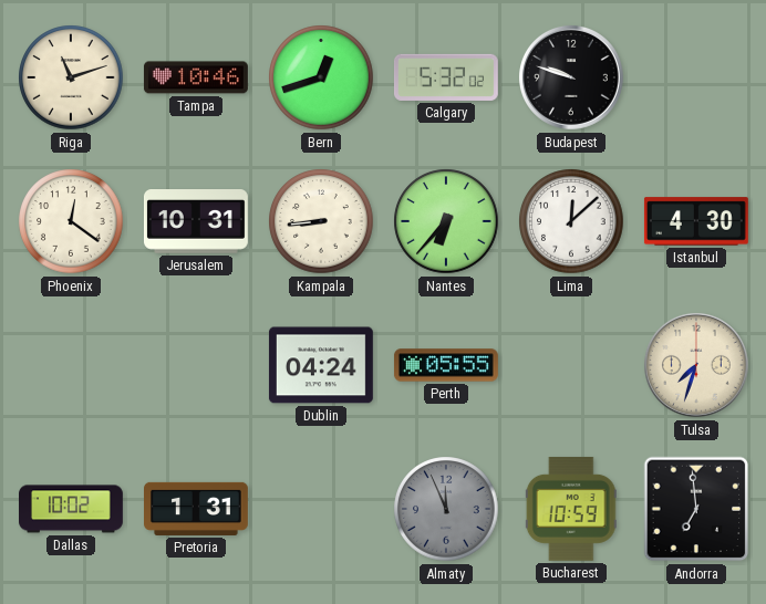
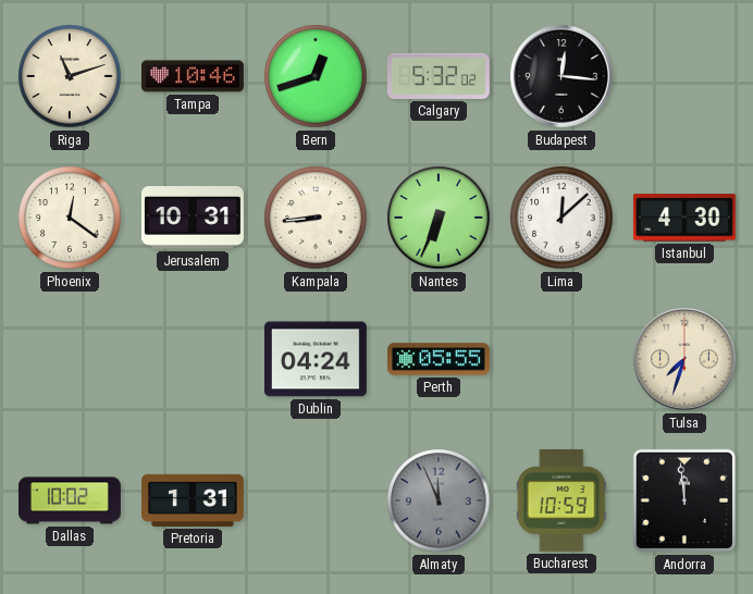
Budapest: 9:48 -> 12:16
Nantes: 6:37 -> 6:34
Andorra: 6:59 -> 11:59
